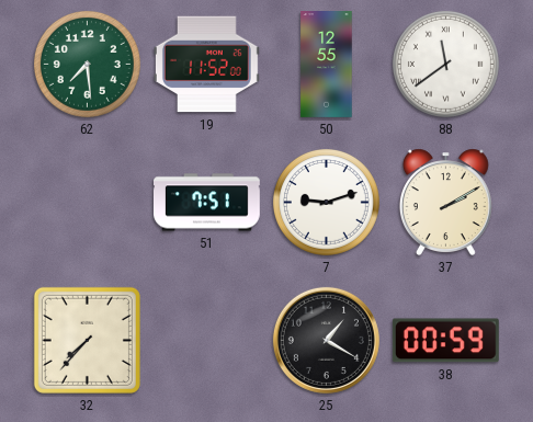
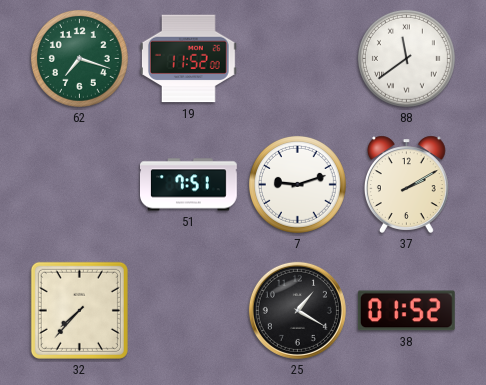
62: 7:29 -> 7:18
50: 12:55 -> none
38: 00:59 -> 01:52
